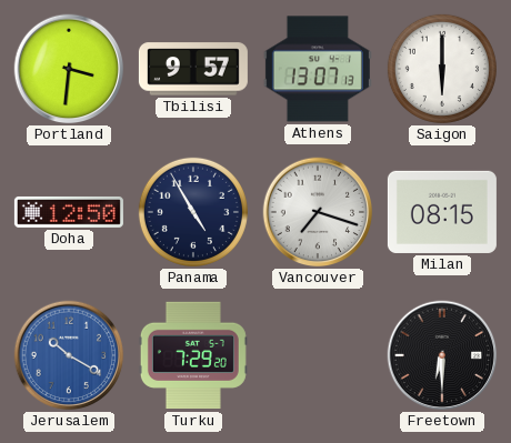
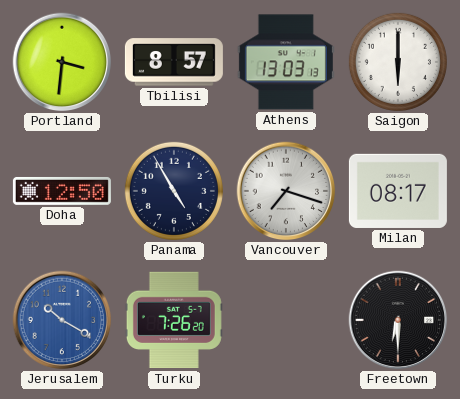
Tbilisi: 9:57 -> 8:57
Athens: 13:07 -> 13:03
Milan: 08:15 -> 08:17
Turku: 7:29 -> 7:26
